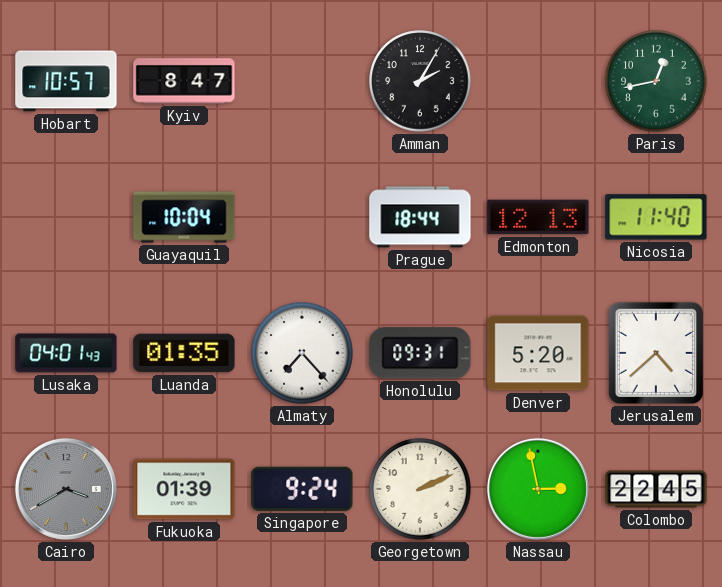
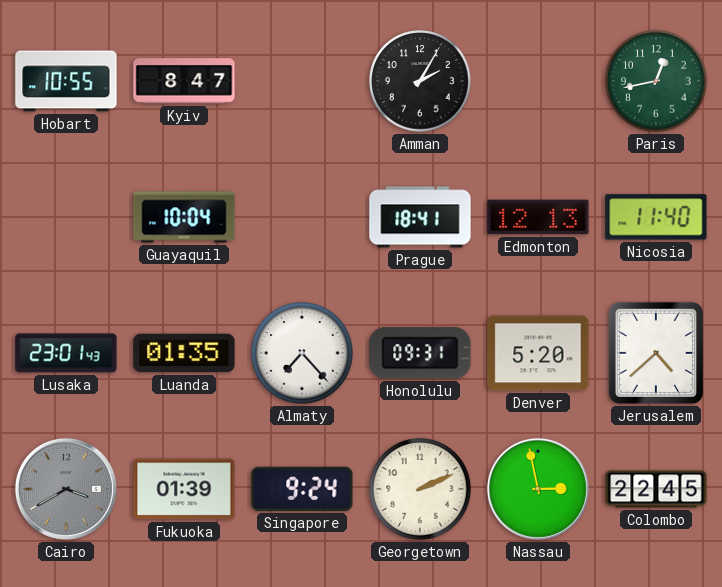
Hobart: 10:57 -> 10:55
Prague: 18:44 -> 18:41
Lusaka: 04:01 -> 23:01
